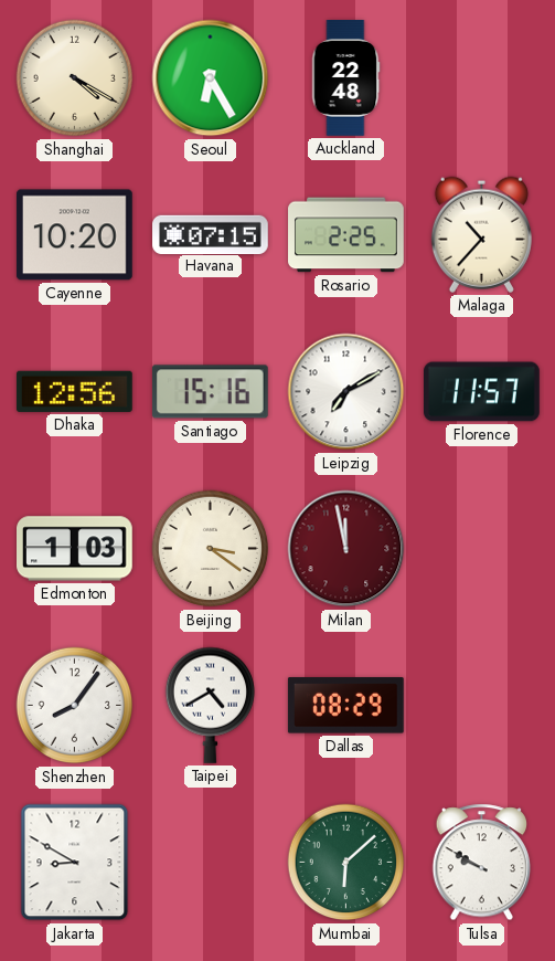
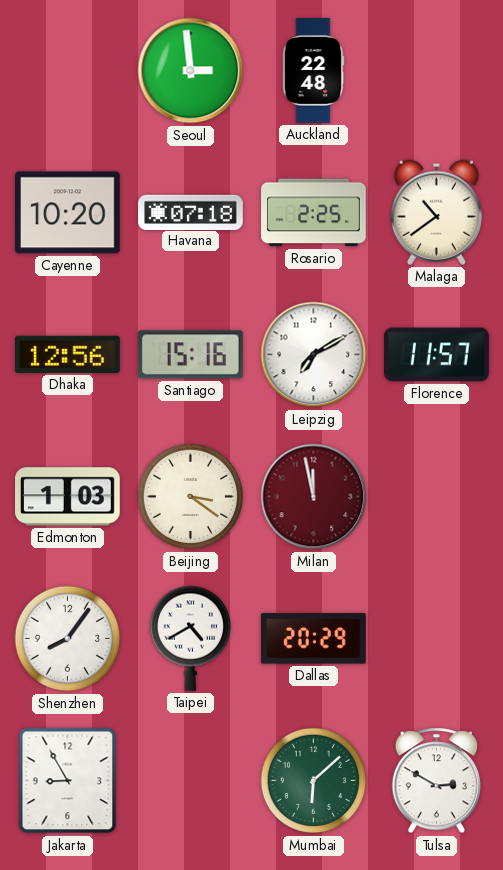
Shanghai: 4:20 -> none
Seoul: 6:25 -> 2:59
Havana: 07:15 -> 07:18
Malaga: 10:37 -> 10:39
Dallas: 08:29 -> 20:29
Jakarta: 8:50 -> 8:55
Tulsa: 9:50 -> 2:50
